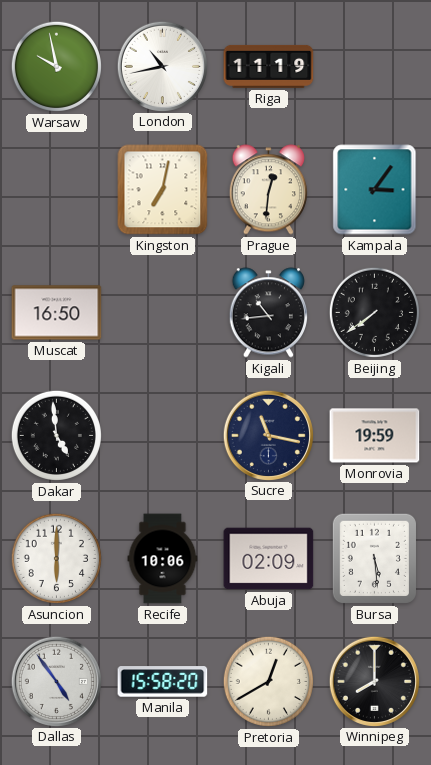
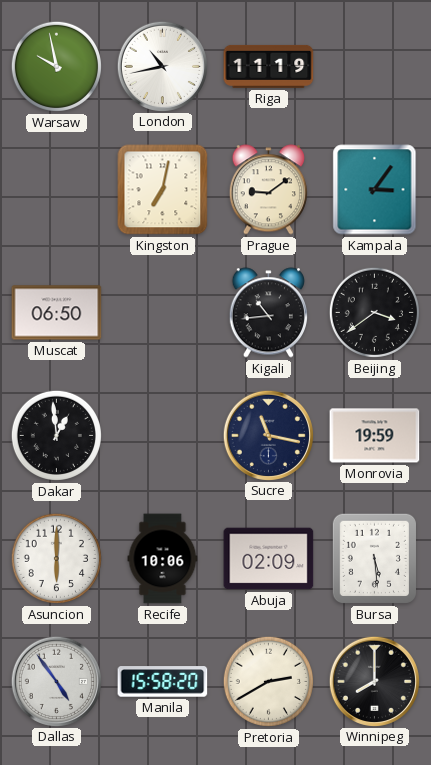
Prague: 12:31 -> 9:09
Muscat: 16:50 -> 06:50
Beijing: 7:39 -> 3:39
Dakar: 4:59 -> 12:59
Pretoria: 12:40 -> 2:40
